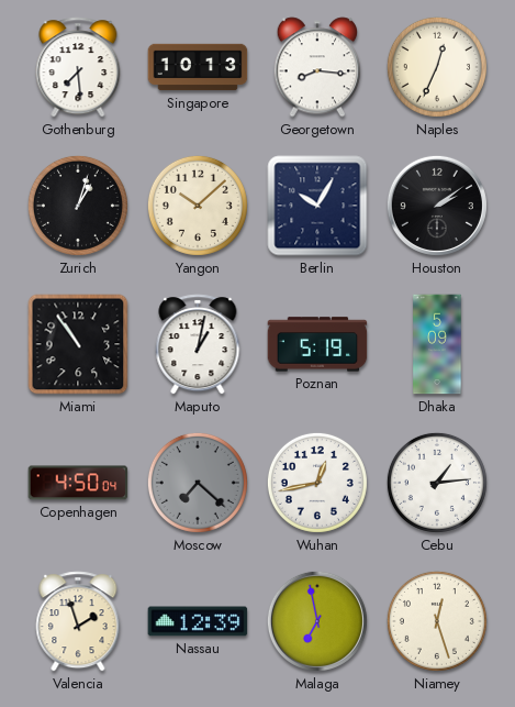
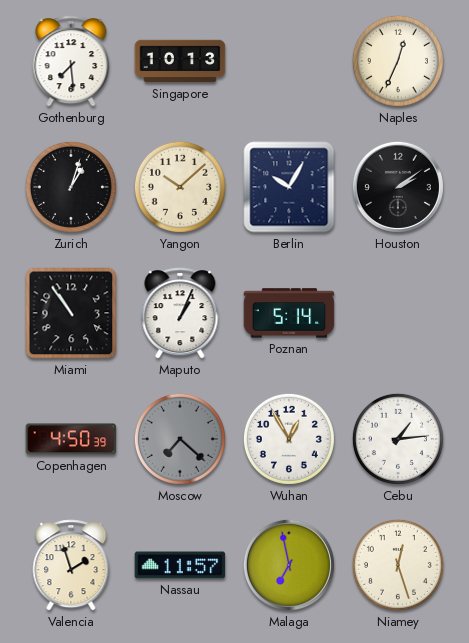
Georgetown: 8:16 -> none
Maputo: 1:02 -> 1:04
Poznan: 5:19 -> 5:14
Dhaka: 5:09 -> none
Copenhagen: 4:50:04 -> 4:50:39
Wuhan: 12:43 -> 12:55
Nassau: 12:39 -> 11:57
